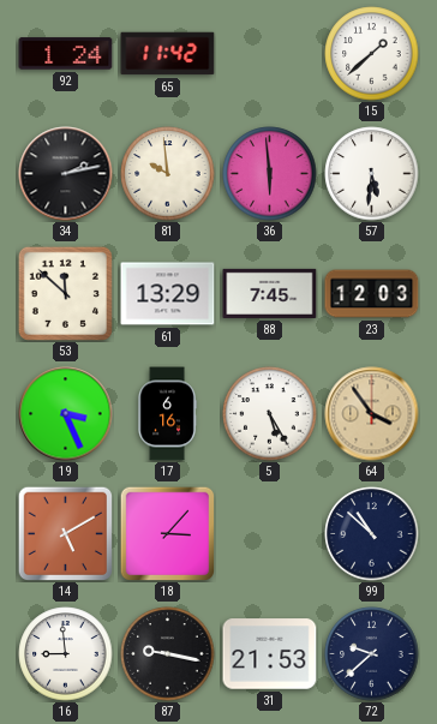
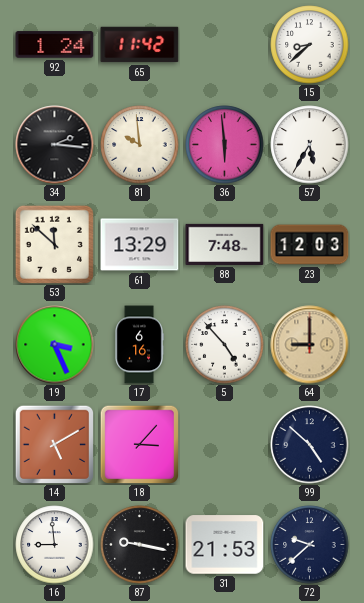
15: 1:38 -> 8:38
34: 2:13 -> 2:16
57: 5:31 -> 5:35
88: 7:45 -> 7:48
5: 5:25 -> 4:53
64: 3:54 -> 9:00
99: 10:52 -> 4:52
